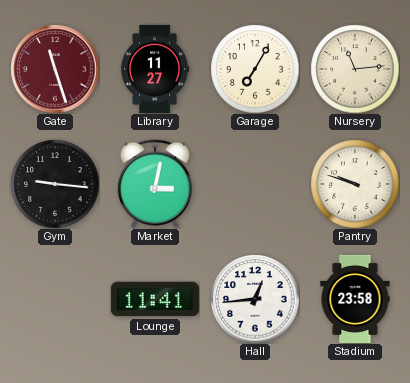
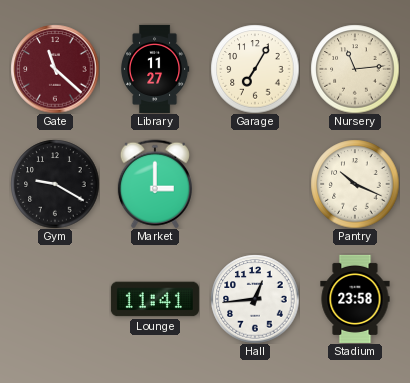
Gate: 11:27 -> 11:22
Gym: 9:16 -> 9:20
Market: 3:02 -> 3:00
Pantry: 9:48 -> 10:19
